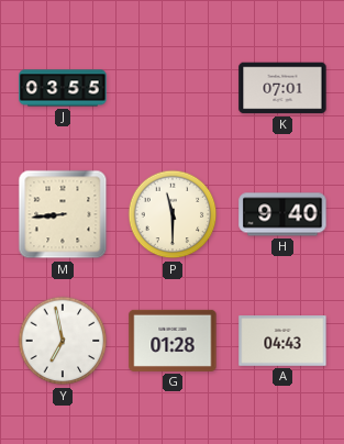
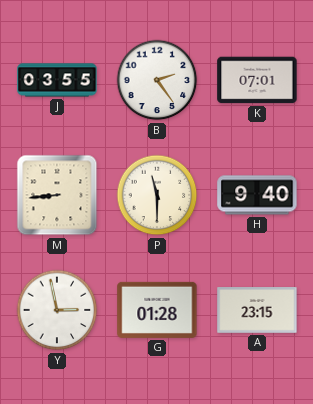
B: none -> 2:24
Y: 6:58 -> 2:58
A: 04:43 -> 23:15
